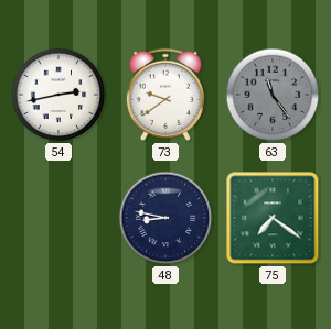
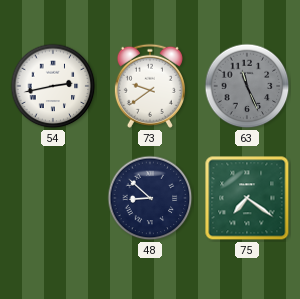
63: 11:24 -> 11:26
48: 8:47 -> 8:52
